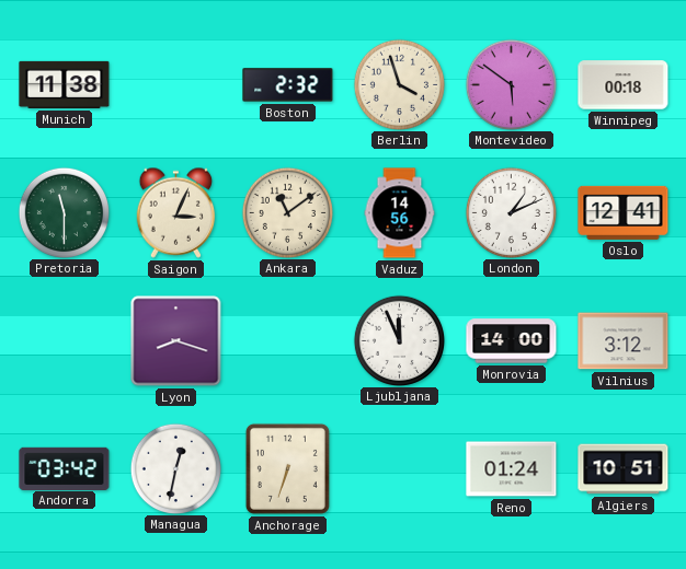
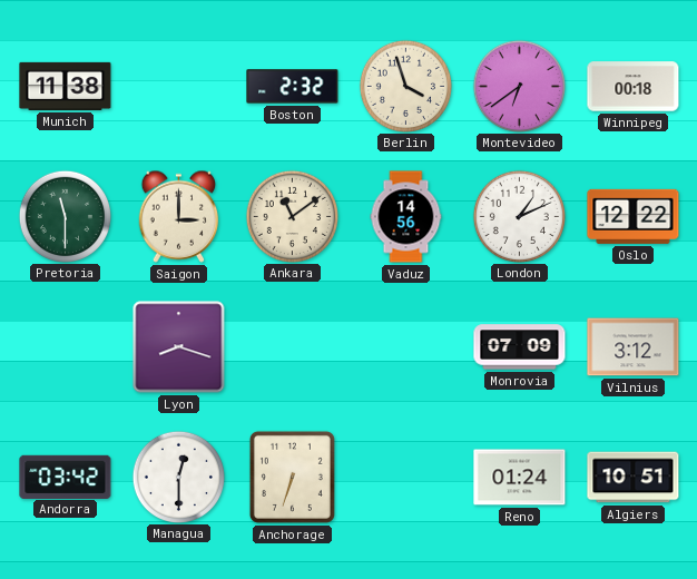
Montevideo: 5:51 -> 6:39
Saigon: 3:04 -> 3:00
Oslo: 12:41 -> 12:22
Ljubljana: 11:56 -> none
Monrovia: 14:00 -> 07:09
Managua: 12:32 -> 12:30
